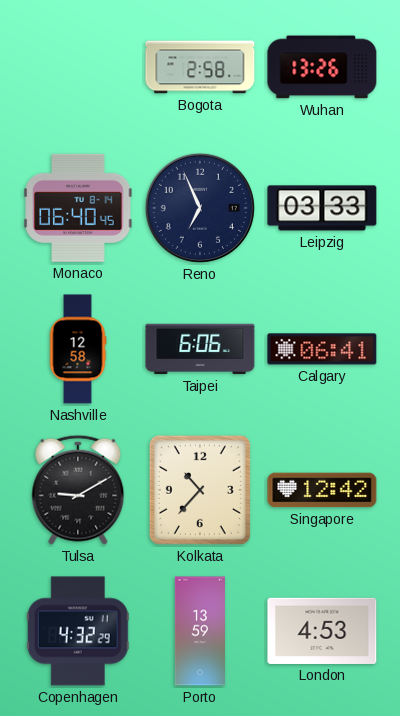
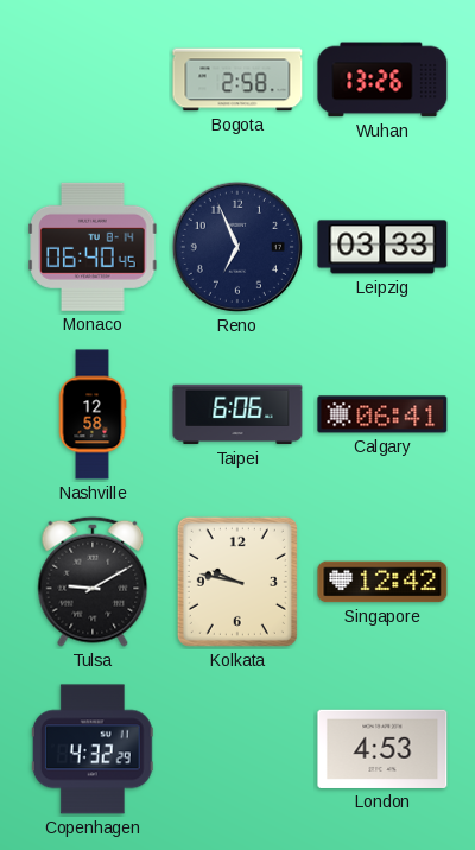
Kolkata: 10:37 -> 9:47
Porto: 13:59 -> none
